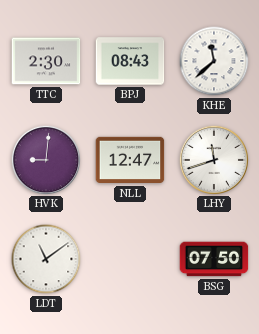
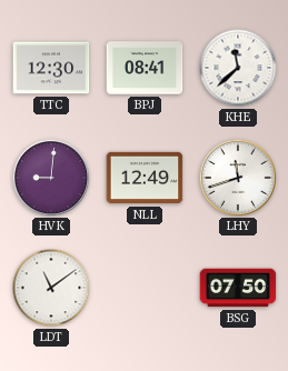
TTC: 2:30 -> 12:30
BPJ: 08:43 -> 08:41
NLL: 12:47 -> 12:49
